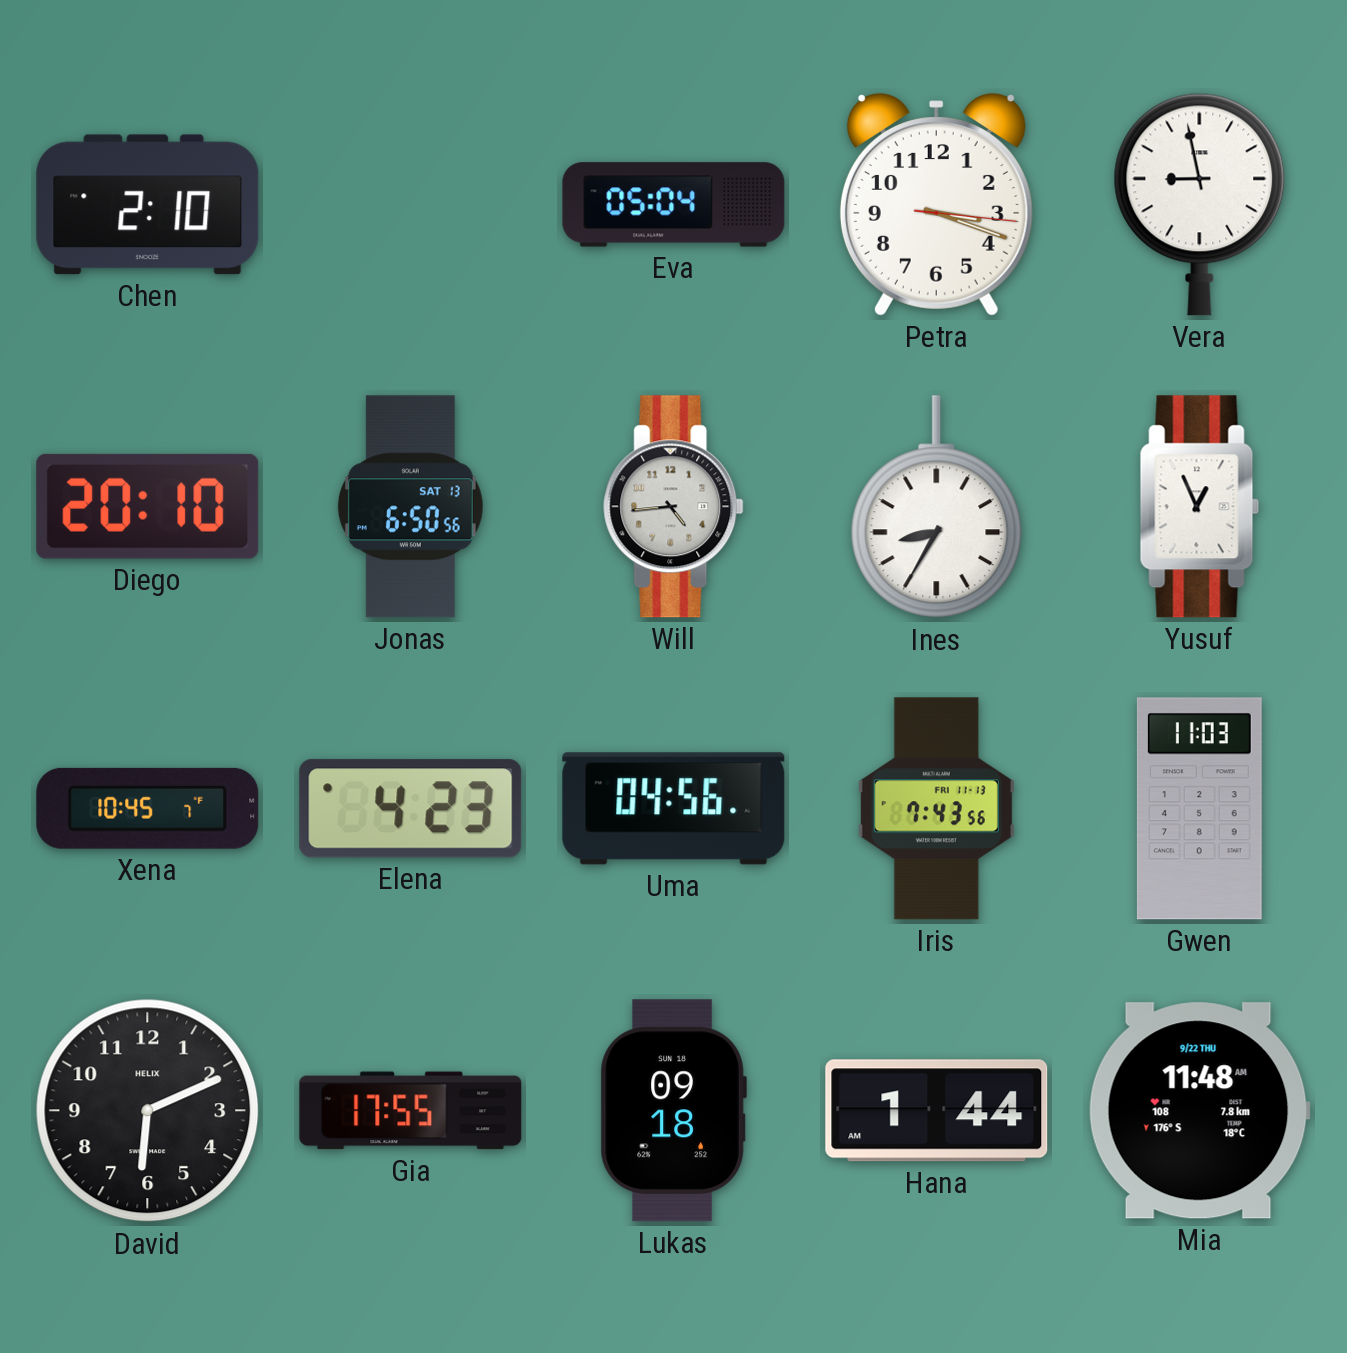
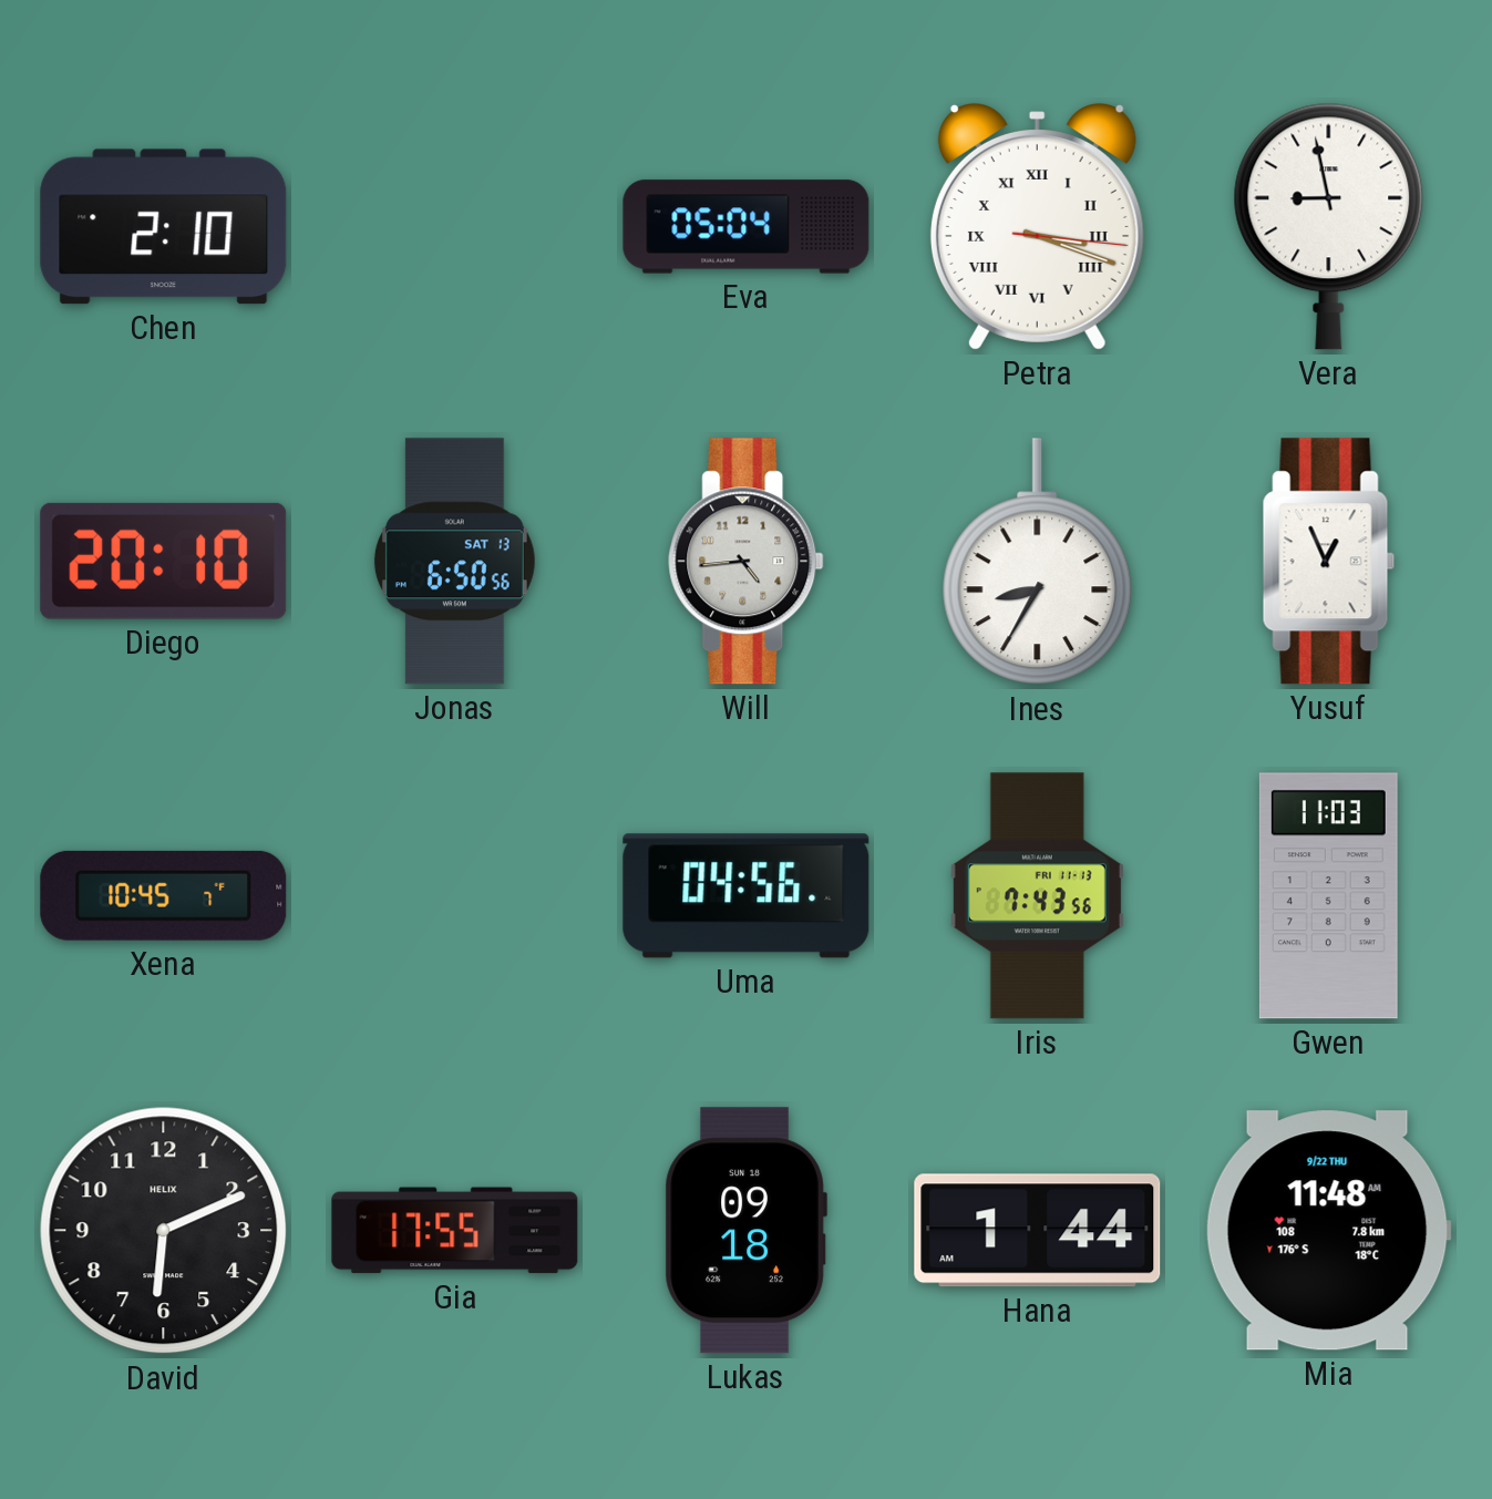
Petra numerals: Arabic -> Roman
Elena: 4:23 -> none
